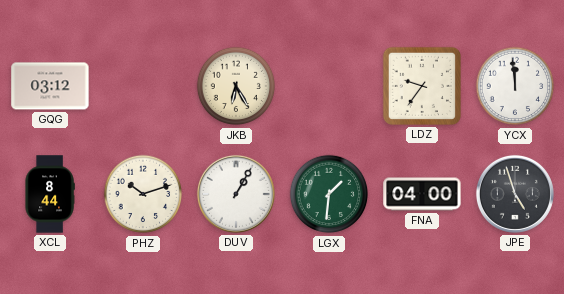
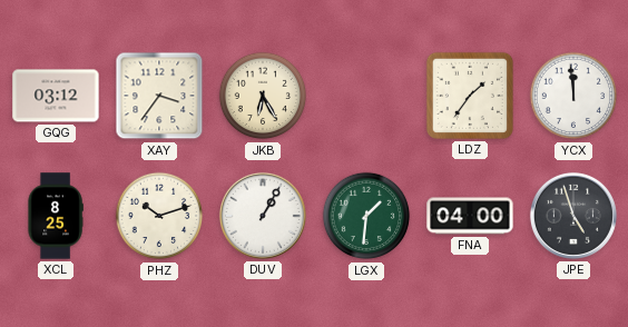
XAY: none -> 3:36
LDZ: 9:36 -> 1:36
XCL: 8:44 -> 8:25
